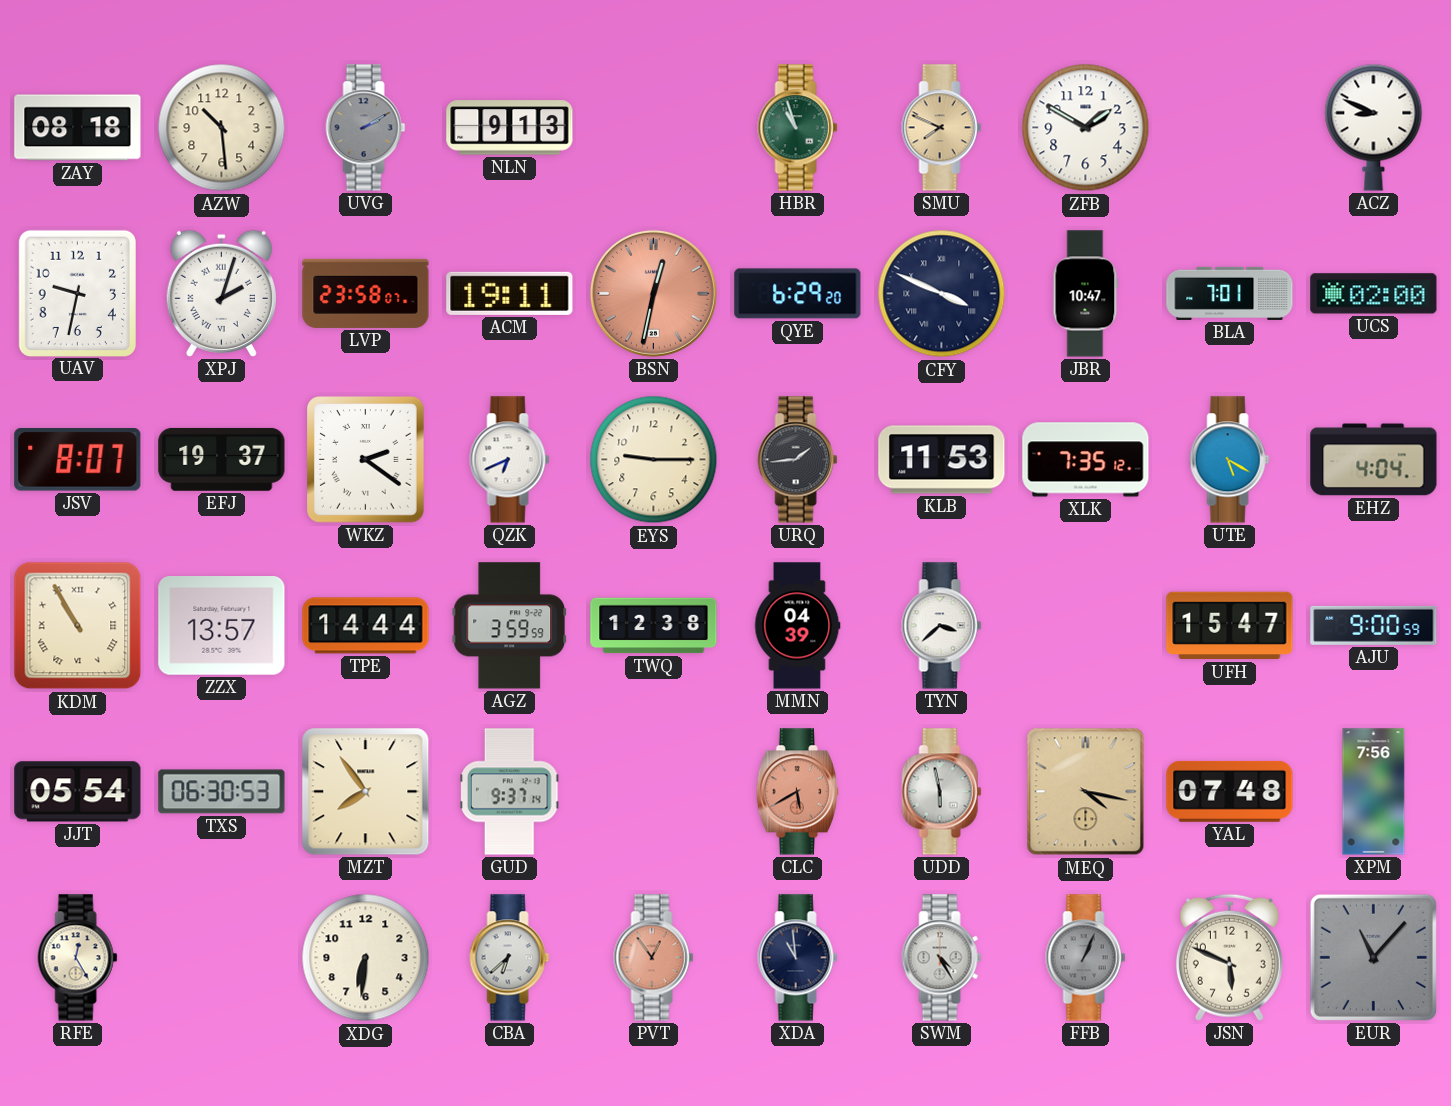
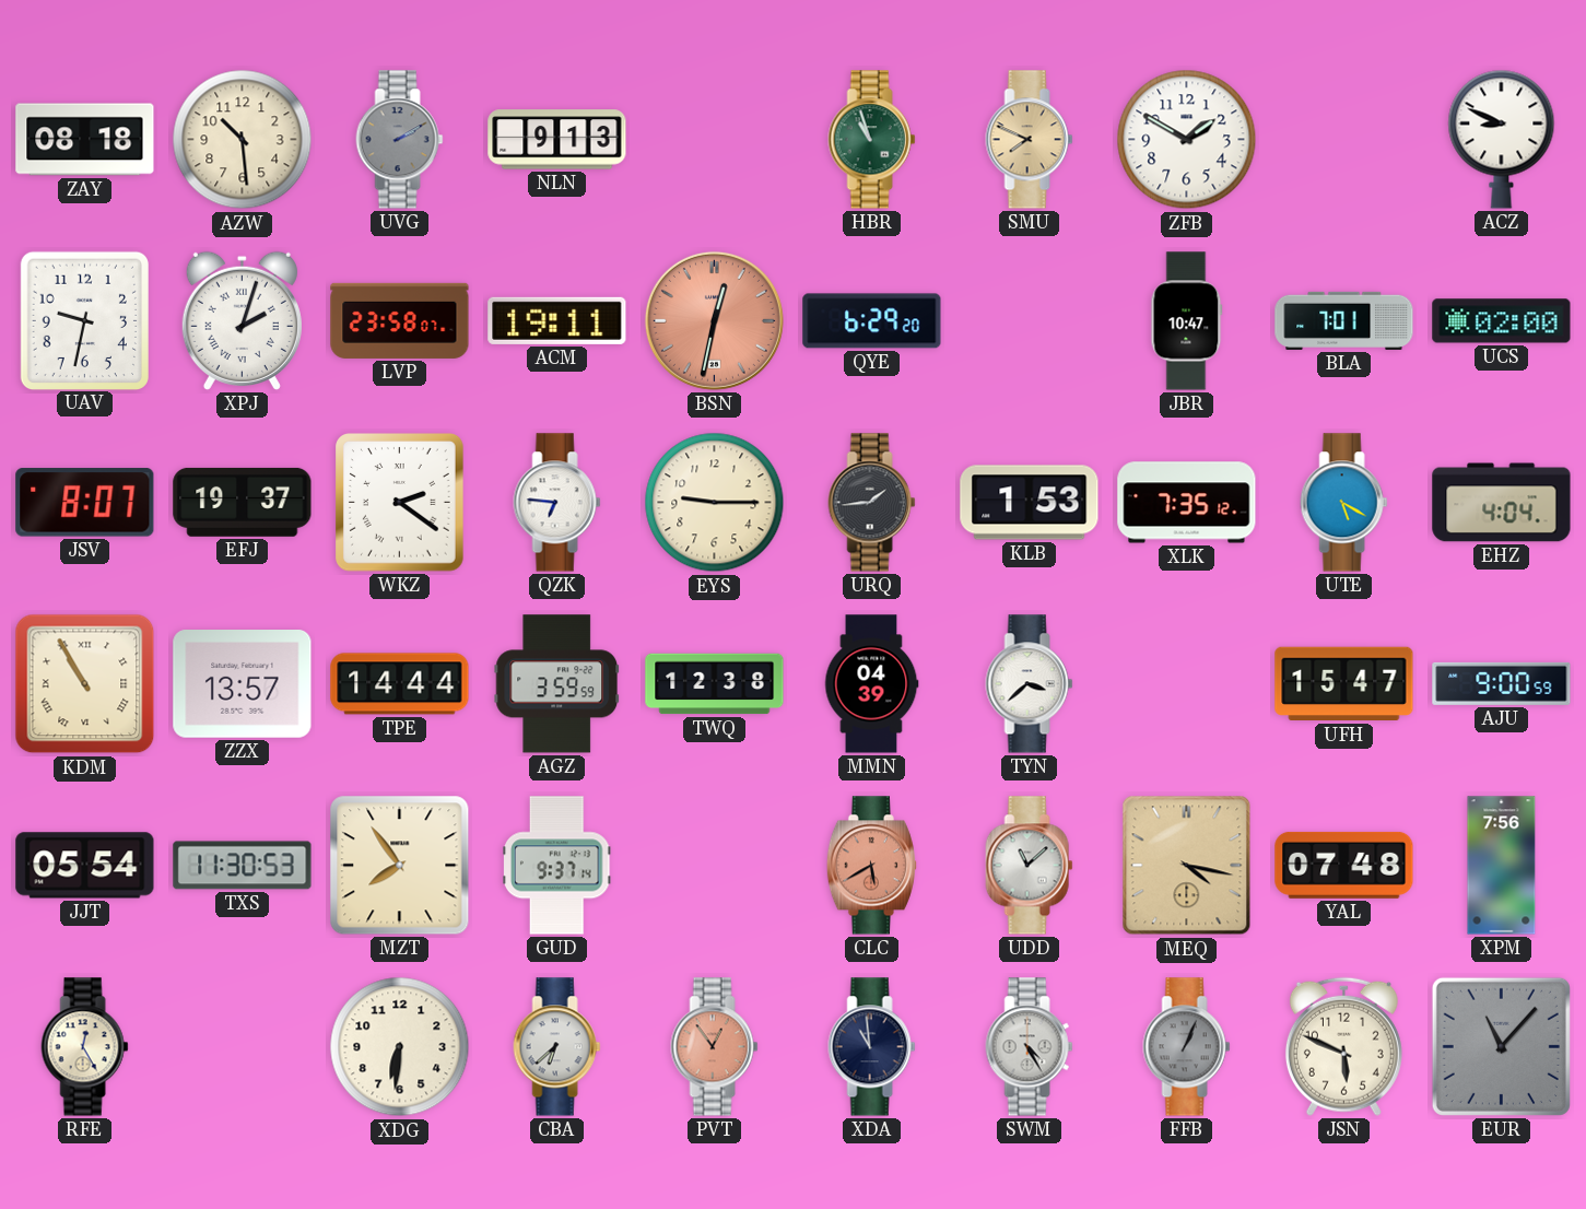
CFY: 3:49 -> none
QZK: 6:41 -> 6:46
KLB: 11:53 -> 1:53
TXS: 06:30 -> 11:30
UDD: 5:58 -> 11:08
